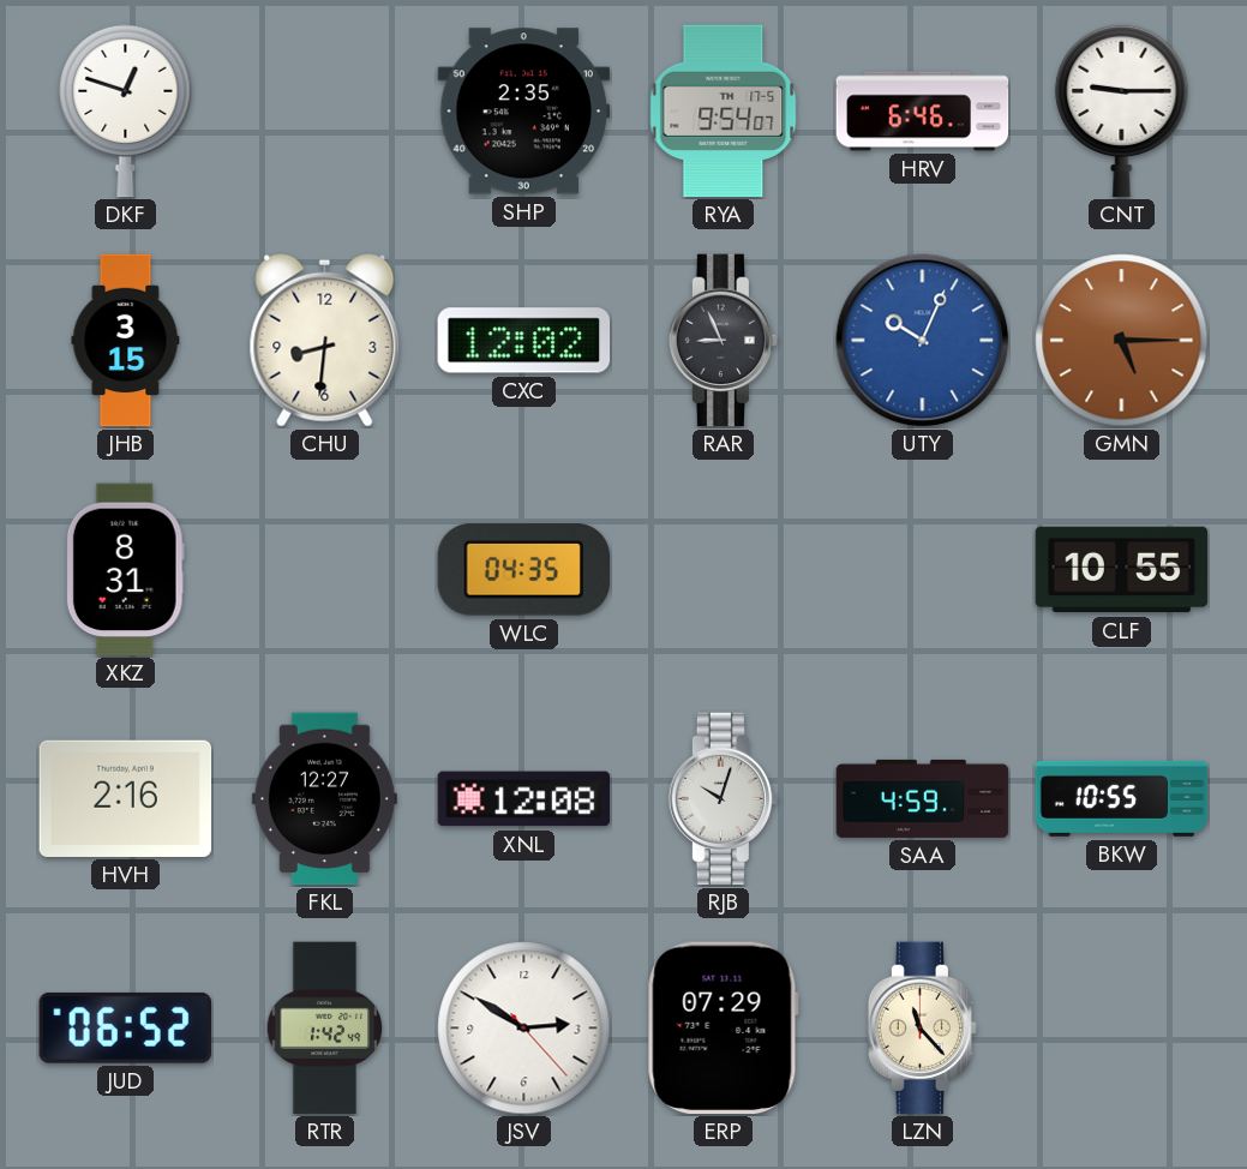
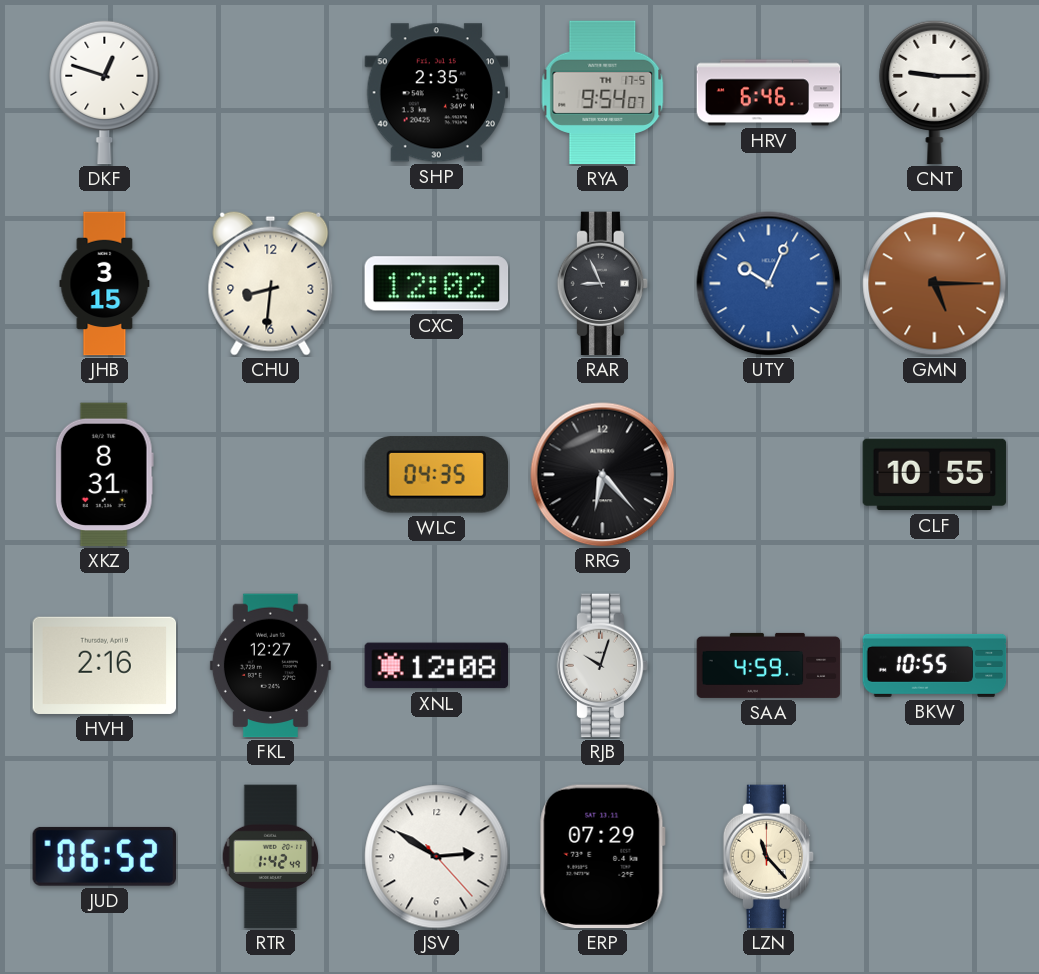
RRG: none -> 6:23
